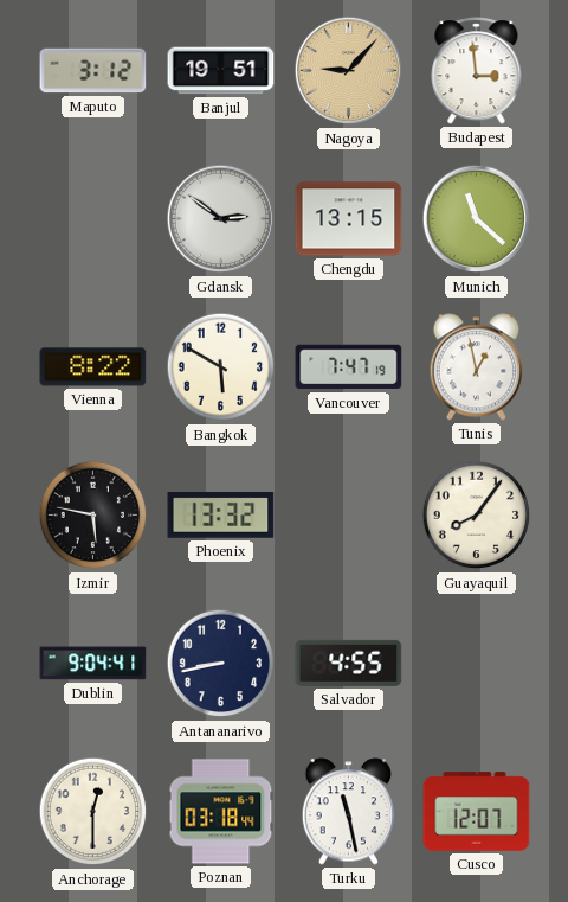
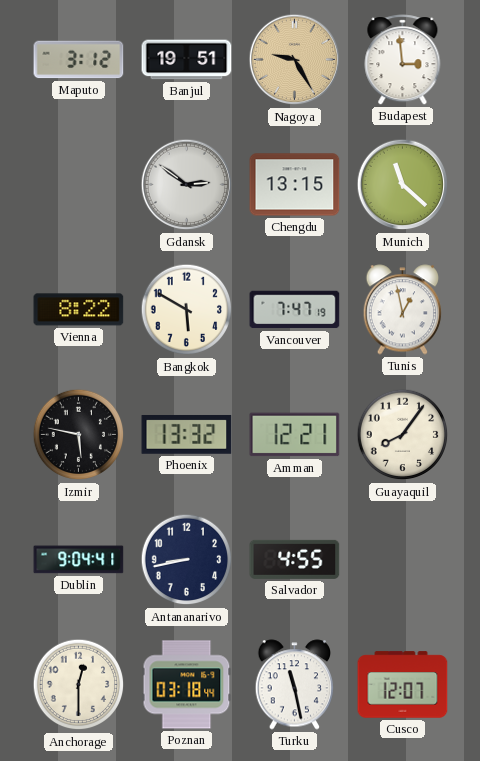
Nagoya: 9:07 -> 9:25
Amman: none -> 12:21
